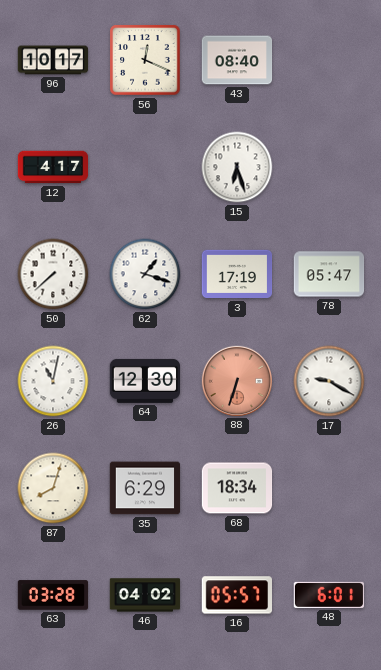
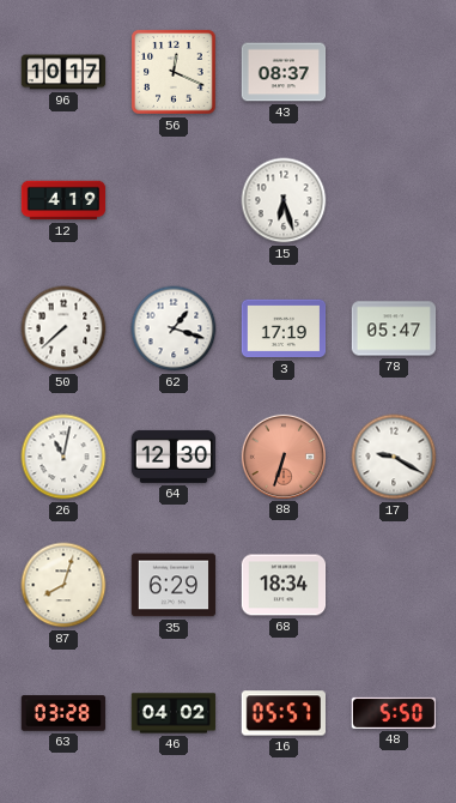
43: 08:40 -> 08:37
12: 4:17 -> 4:19
48: 6:01 -> 5:50
